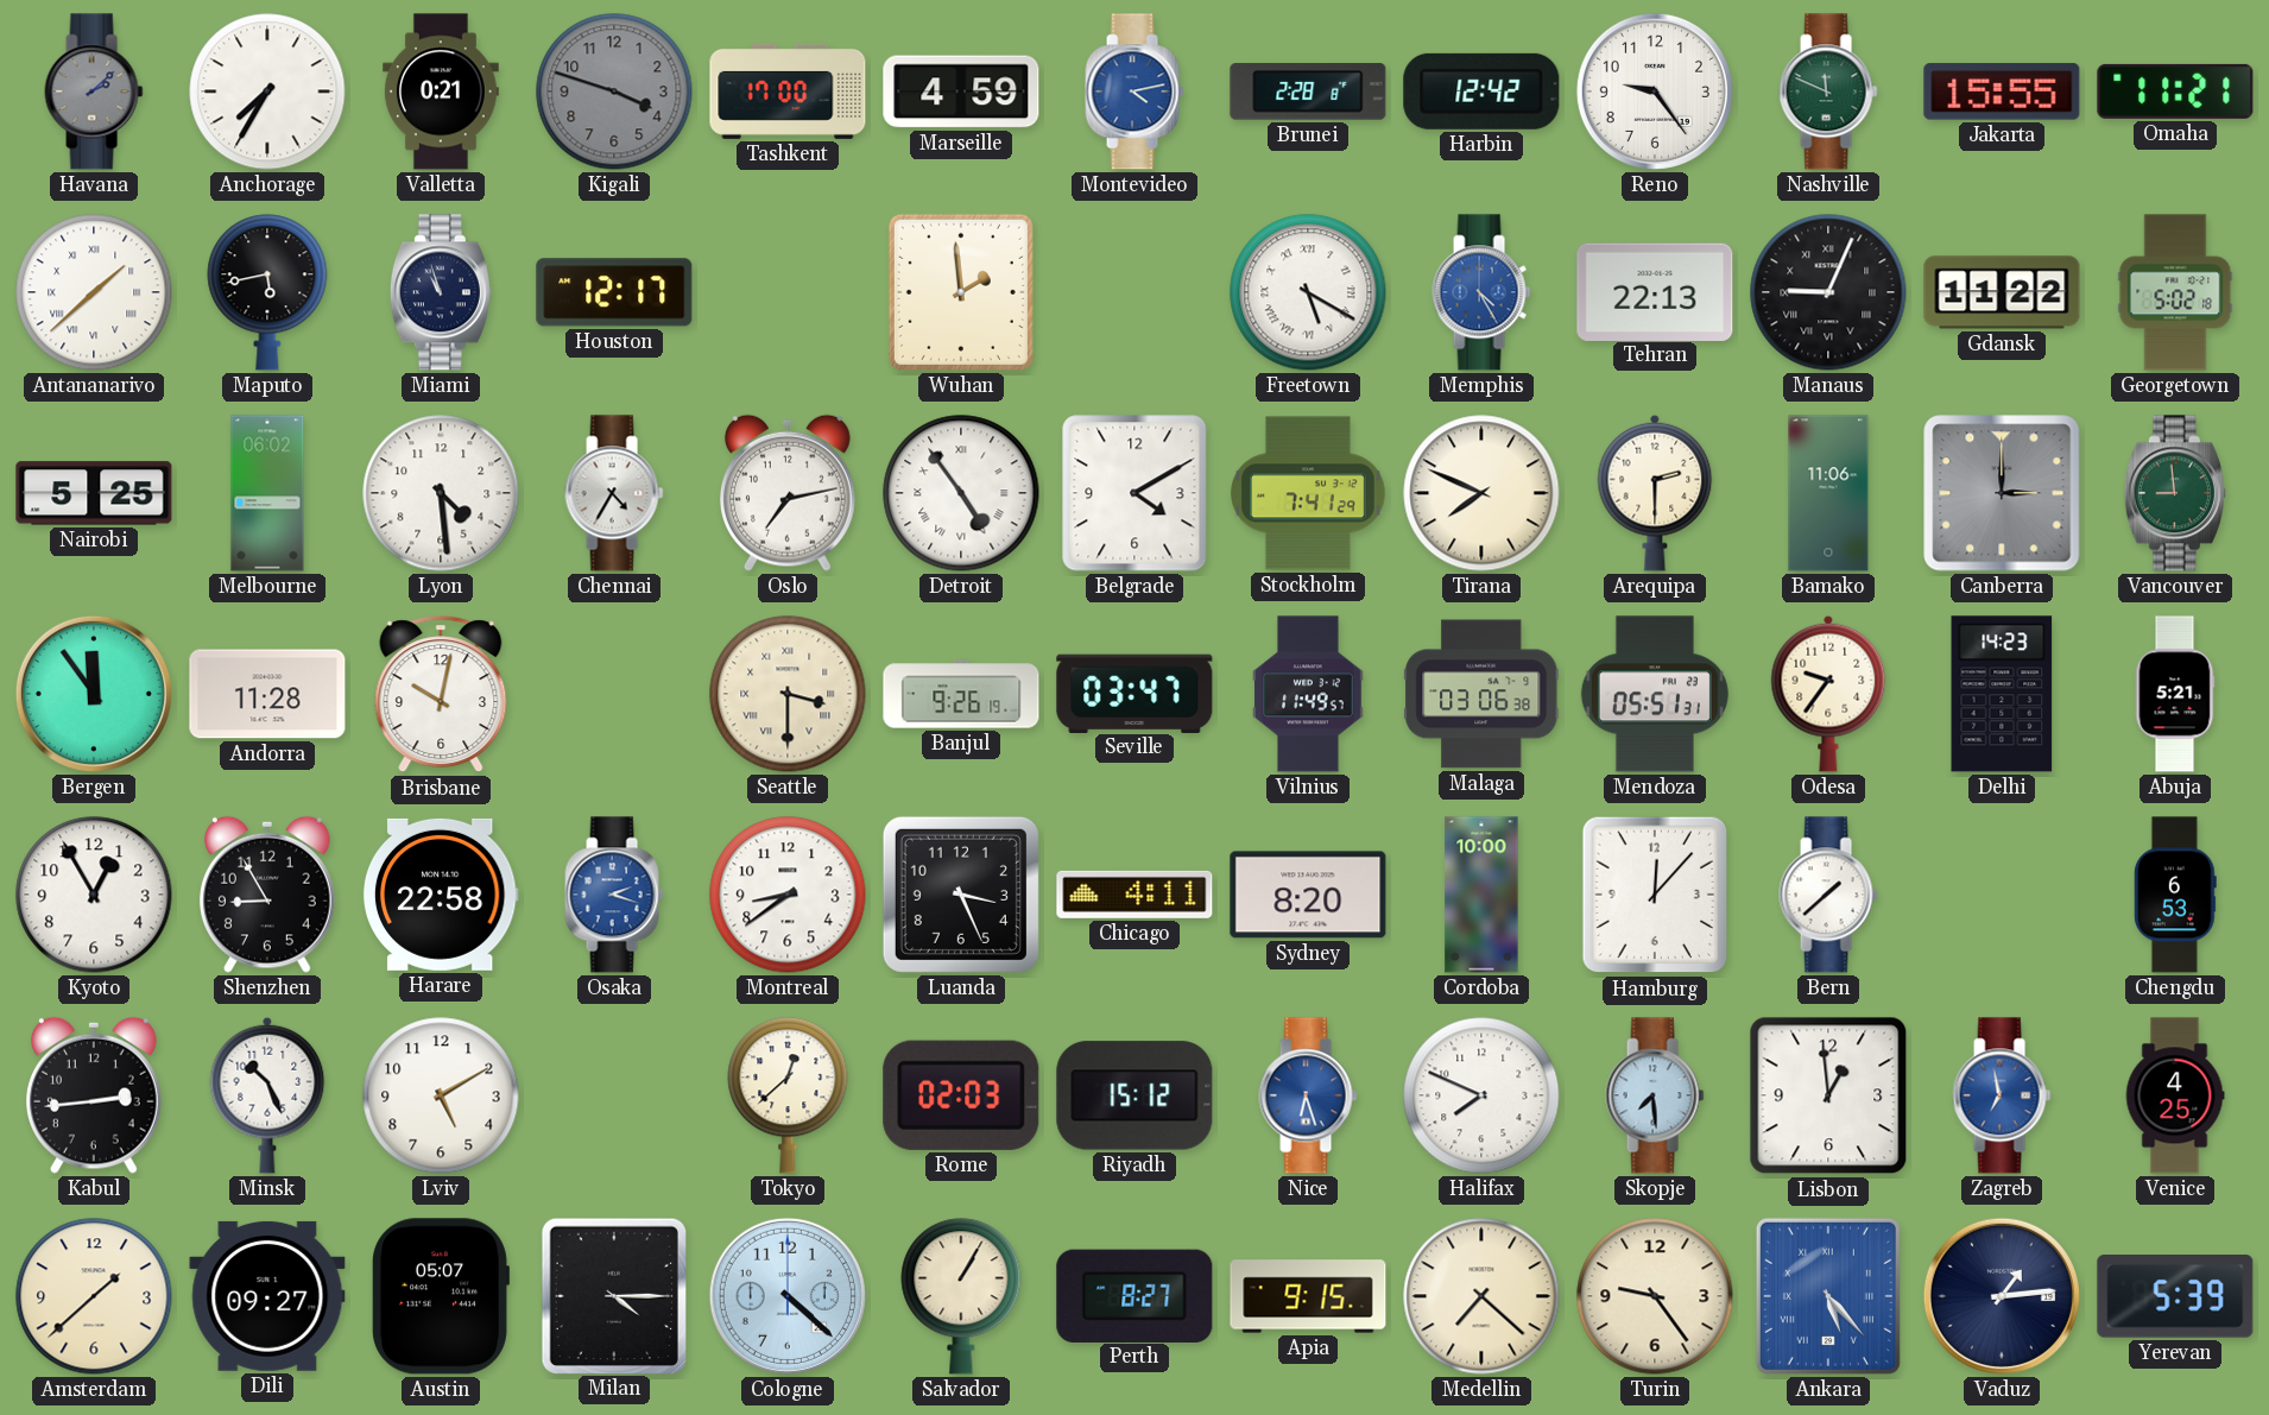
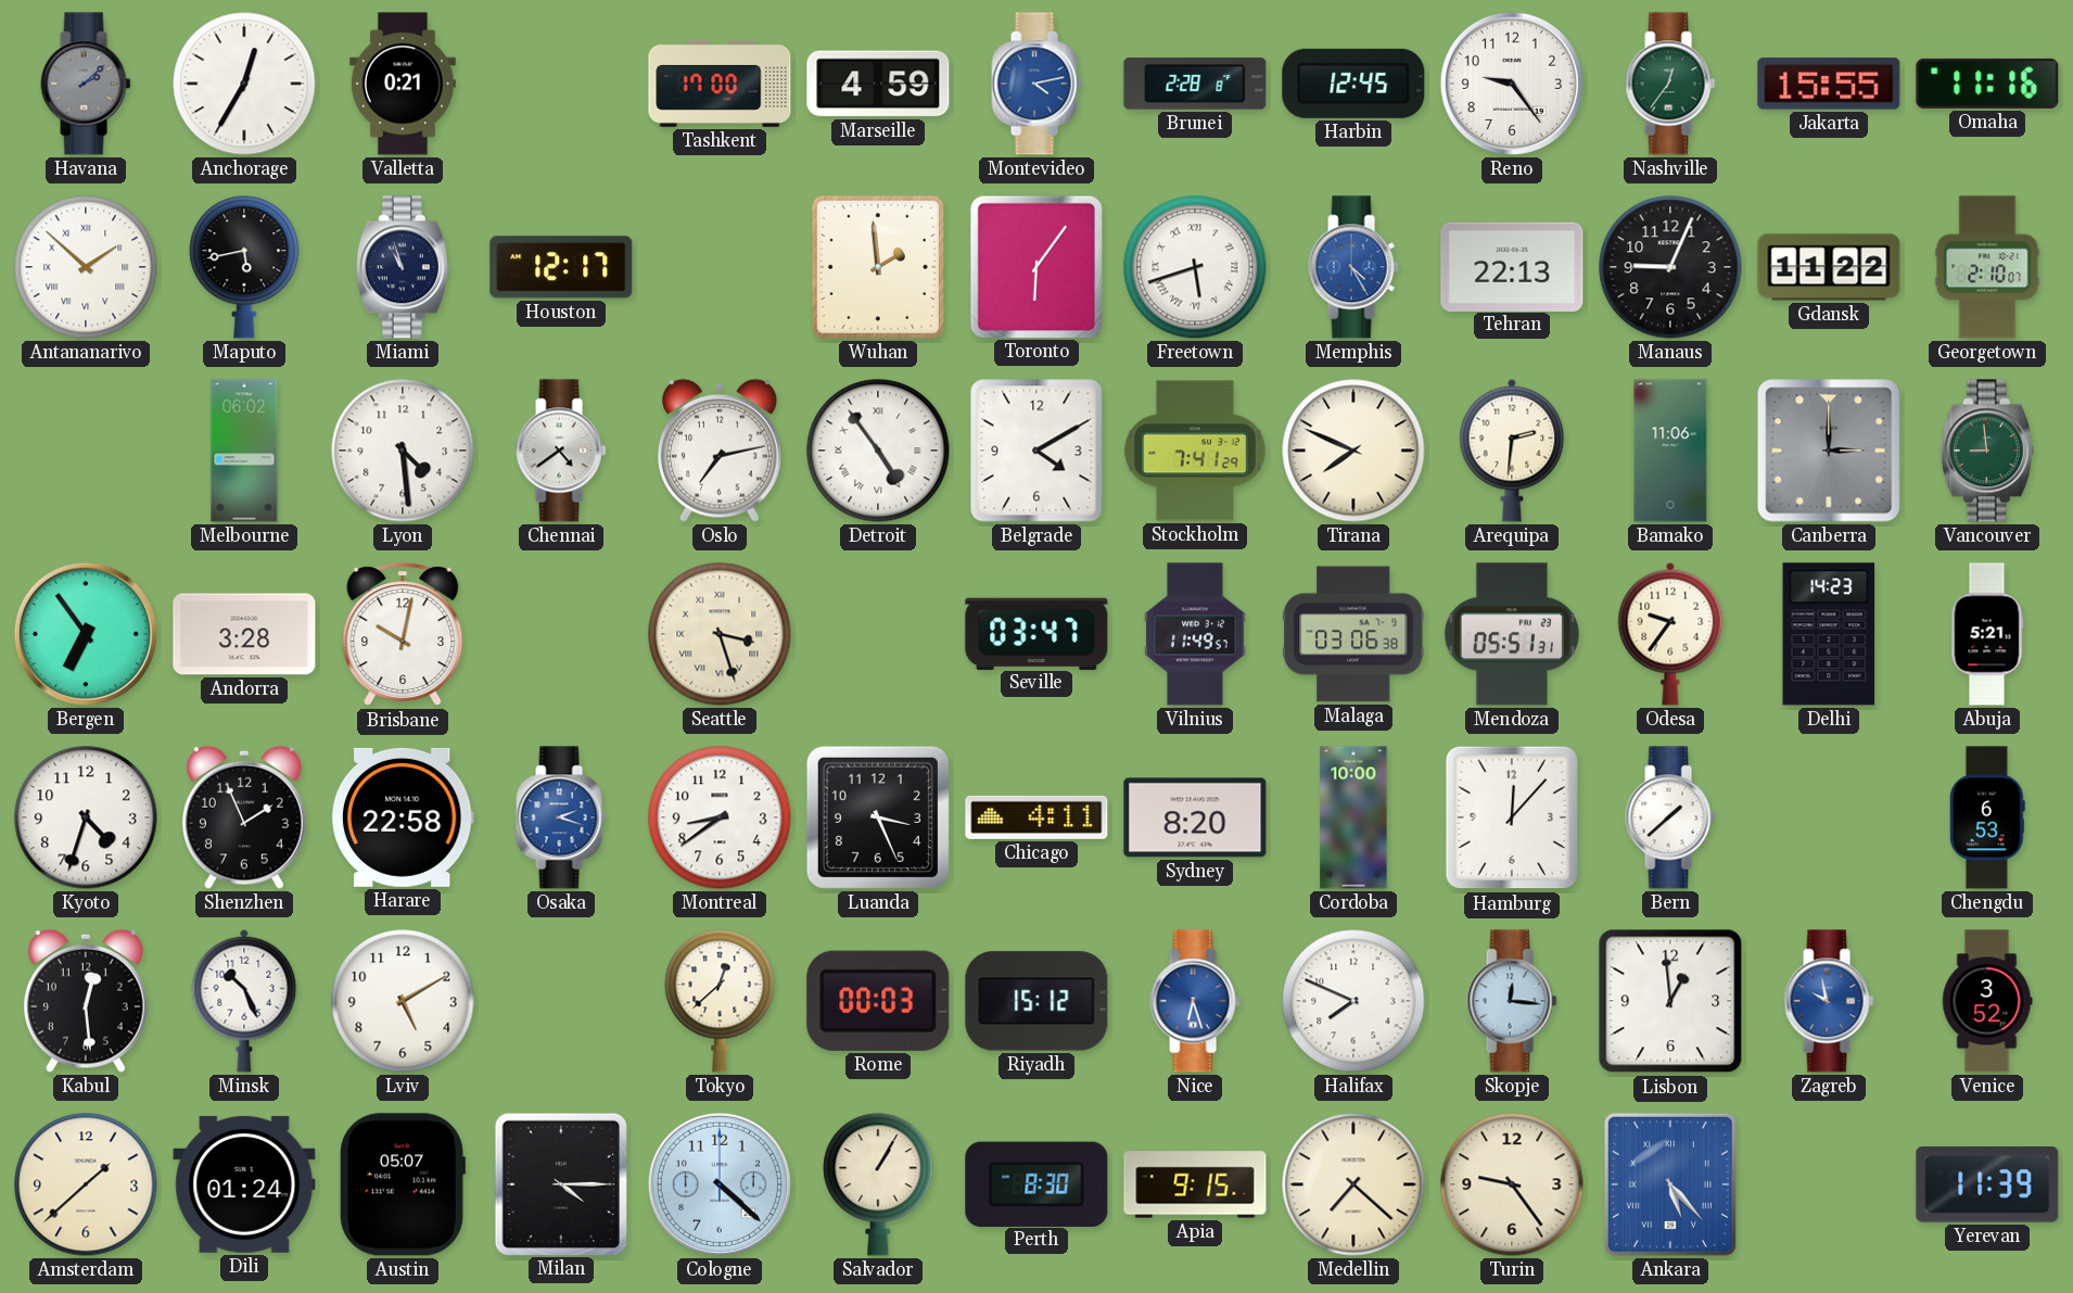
Anchorage: 7:35 -> 12:35
Kigali: 3:48 -> none
Harbin: 12:42 -> 12:45
Nashville: 11:49 -> 12:36
Omaha: 11:21 -> 11:16
Antananarivo: 1:38 -> 1:52
Toronto: none -> 6:06
Freetown: 5:20 -> 5:42
Manaus numerals: Roman -> Arabic
Georgetown: 5:02 -> 2:10
Nairobi: 5:25 -> none
Chennai: 4:35 -> 4:39
Arequipa: 2:30 -> 2:31
Bergen: 11:54 -> 6:54
Andorra: 11:28 -> 3:28
Seattle: 3:30 -> 3:27
Banjul: 9:26 -> none
Kyoto: 12:55 -> 4:33
Shenzhen: 8:55 -> 1:56
Kabul: 2:44 -> 12:29
Rome: 02:03 -> 00:03
Skopje: 7:29 -> 12:16
Zagreb: 6:58 -> 9:58
Venice: 4:25 -> 3:52
Dili: 09:27 -> 01:24
Perth: 8:27 -> 8:30
Vaduz: 1:14 -> none
Yerevan: 5:39 -> 11:39
